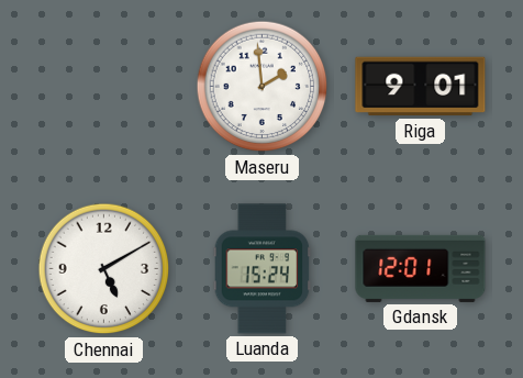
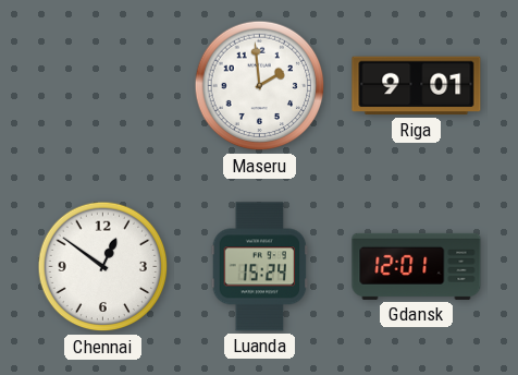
Chennai: 5:10 -> 12:51
